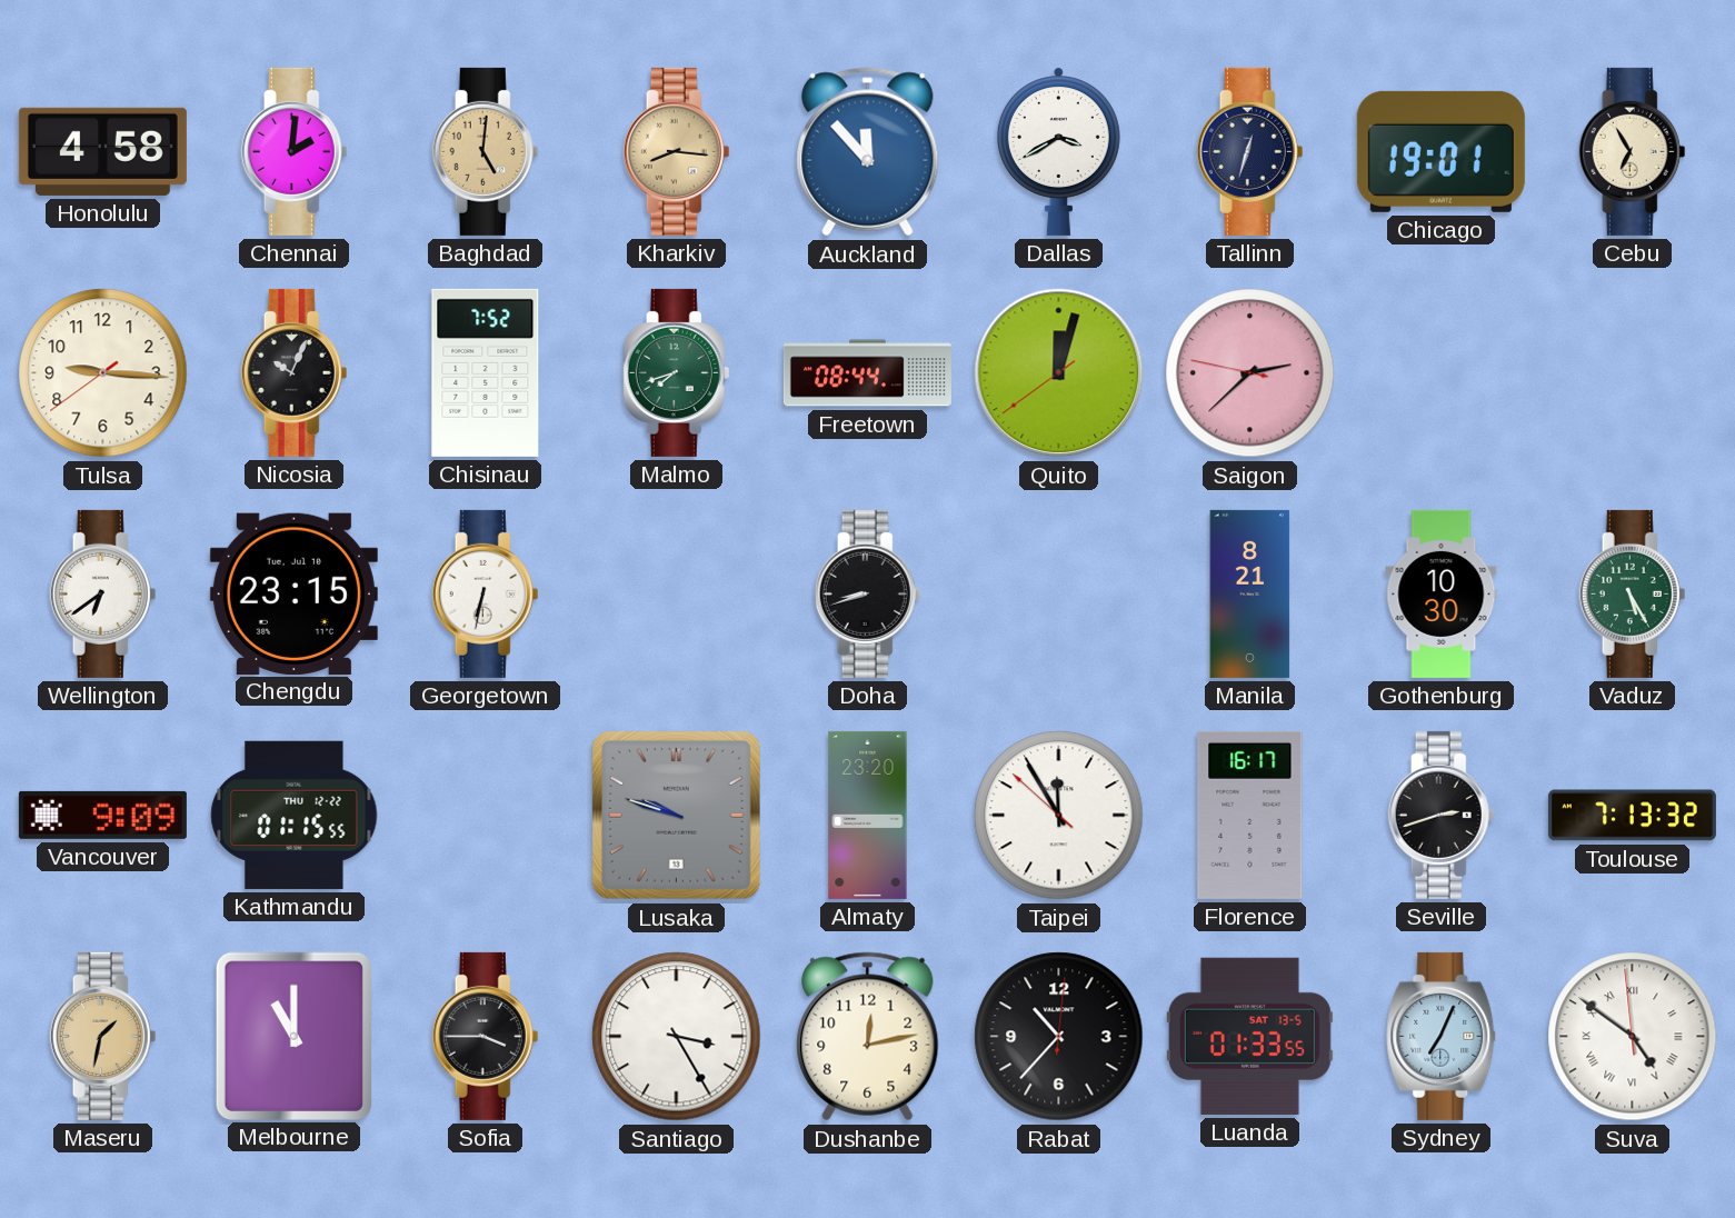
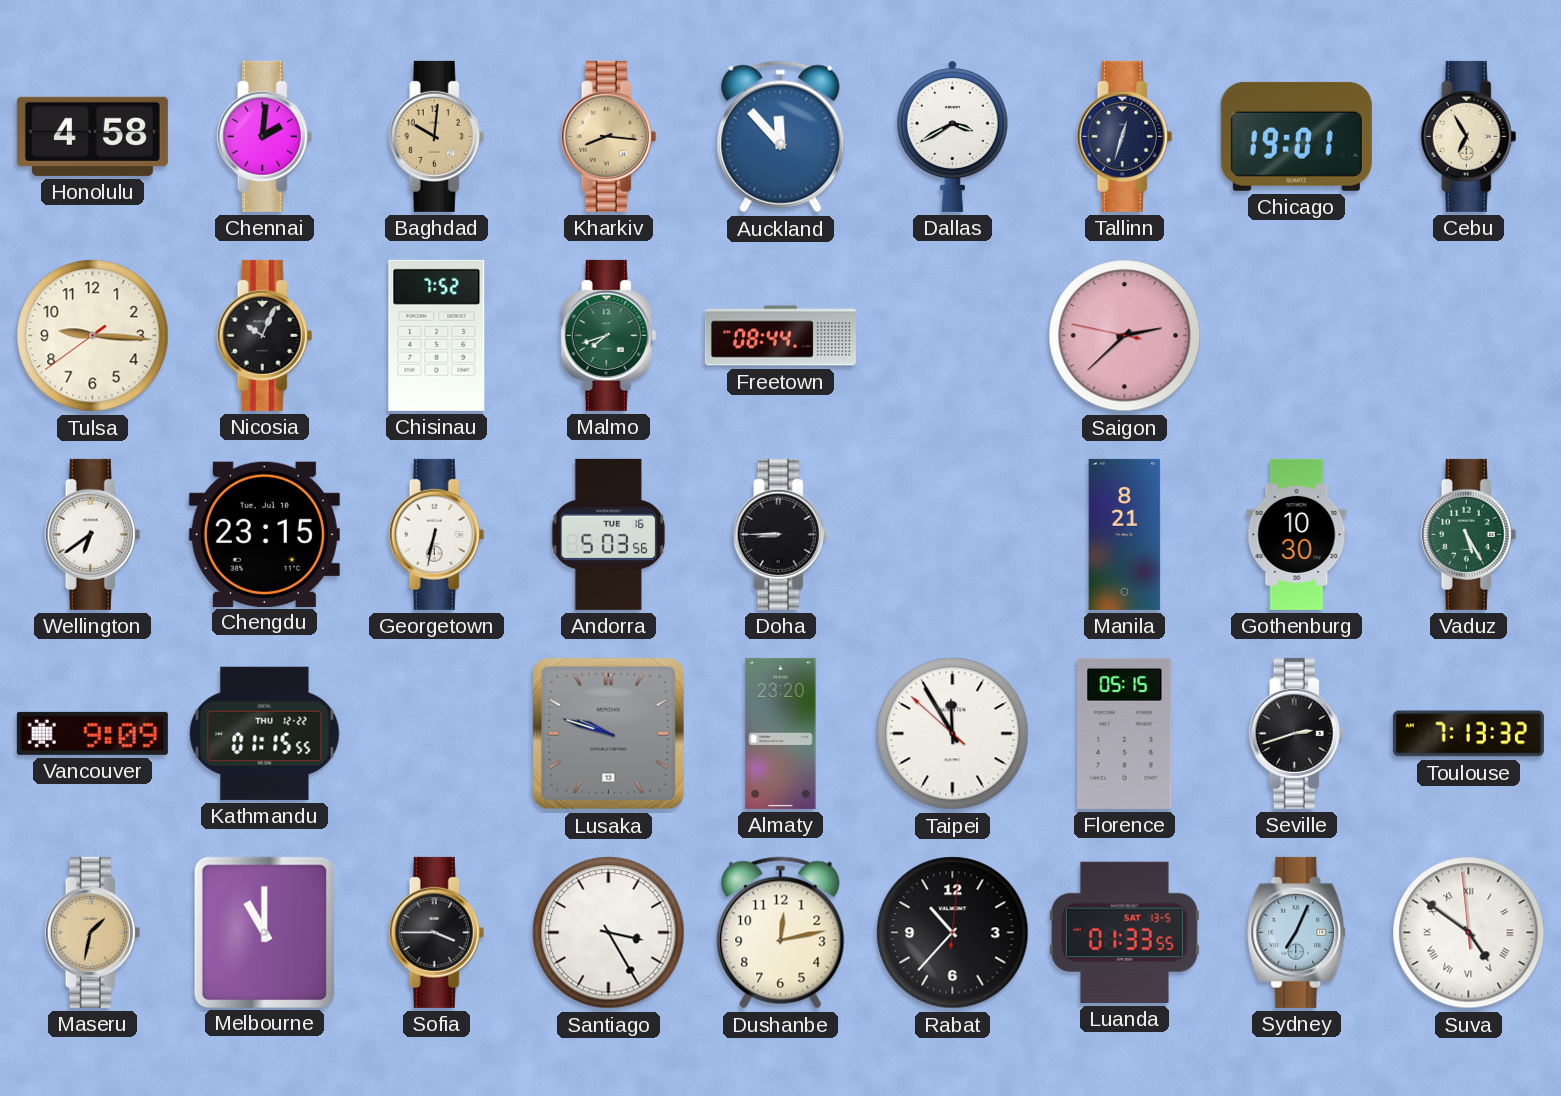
Baghdad: 5:01 -> 10:01
Quito: 12:02 -> none
Andorra: none -> 5:03
Doha: 8:42 -> 8:45
Florence: 16:17 -> 05:15
